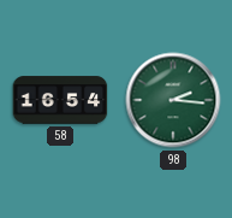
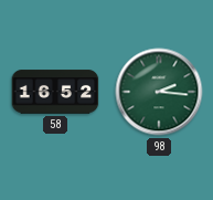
58: 16:54 -> 16:52
